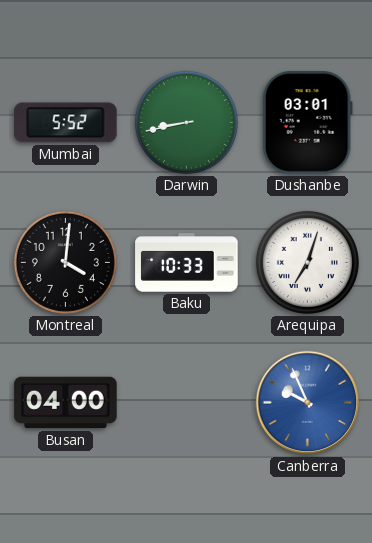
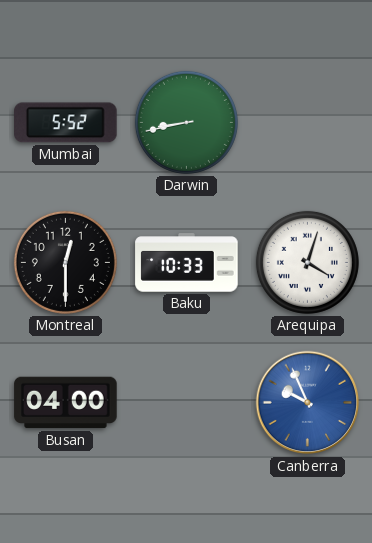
Dushanbe: 03:01 -> none
Montreal: 4:01 -> 12:30
Arequipa: 7:03 -> 4:03
